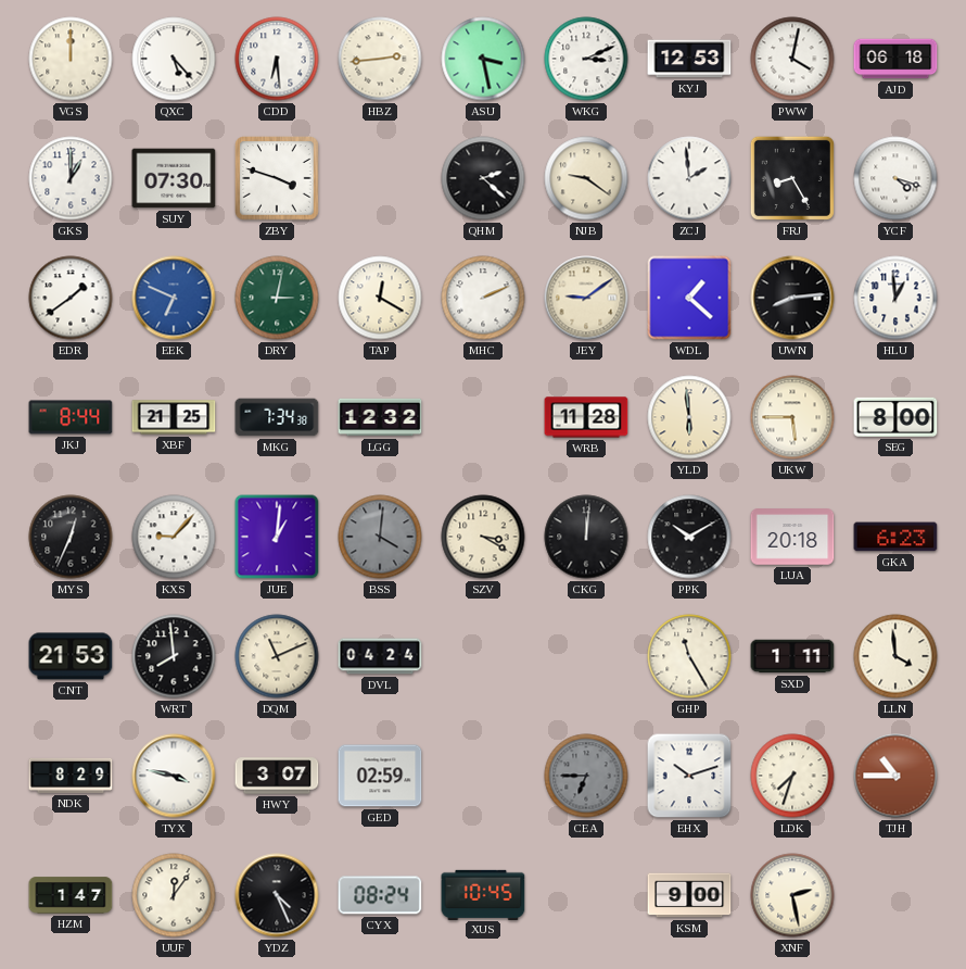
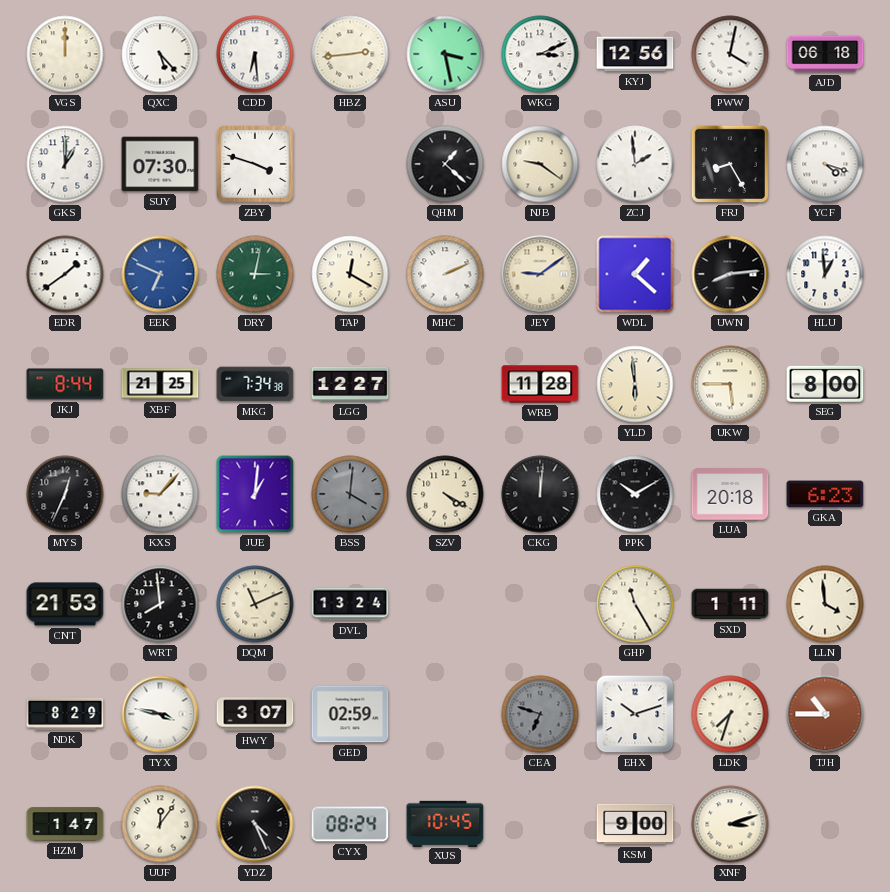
KYJ: 12:53 -> 12:56
QHM: 2:22 -> 1:22
LGG: 12:32 -> 12:27
SZV: 3:20 -> 4:20
DVL: 04:24 -> 13:24
CEA: 6:45 -> 6:48
XNF: 2:28 -> 3:12
